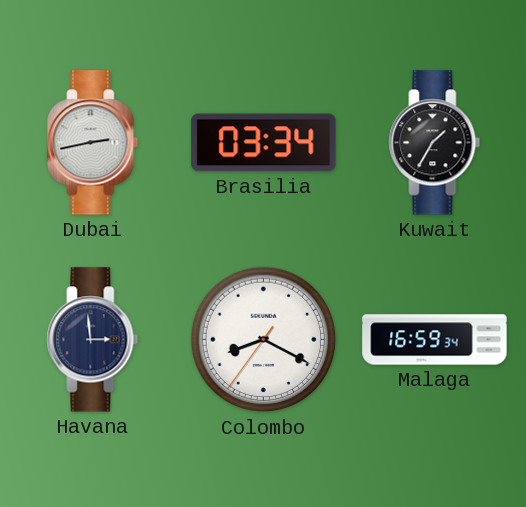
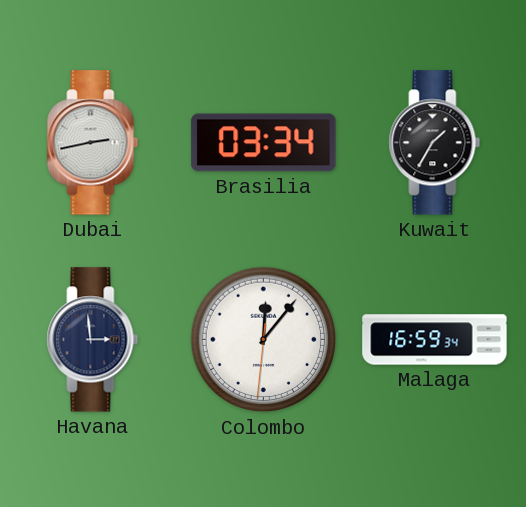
Colombo: 8:19 -> 12:06
